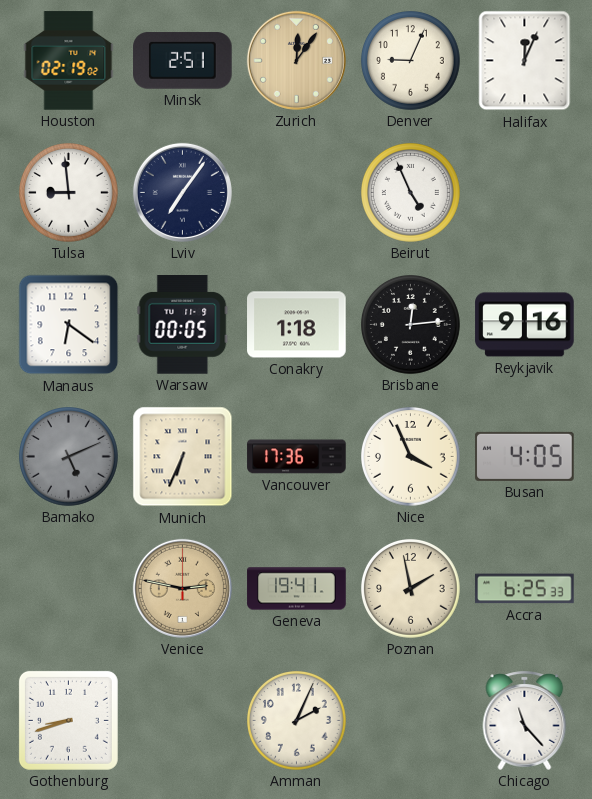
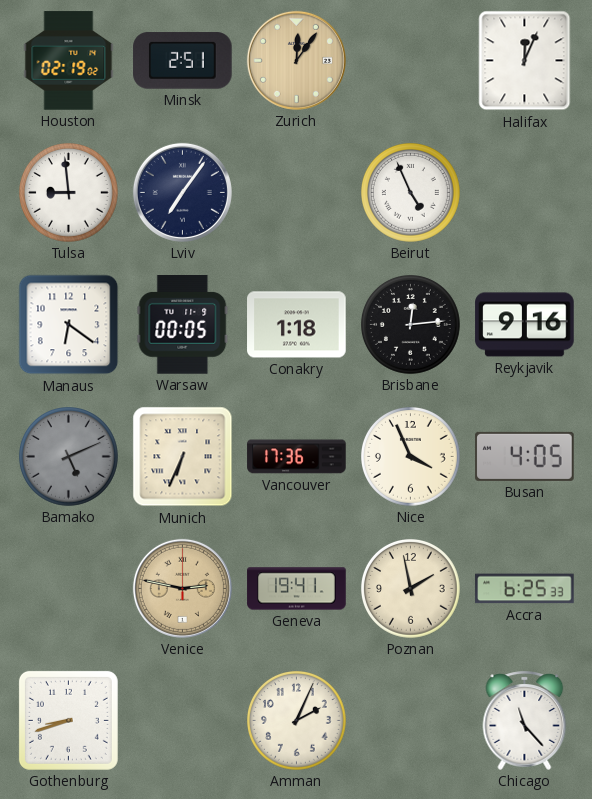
Denver: 9:04 -> none
